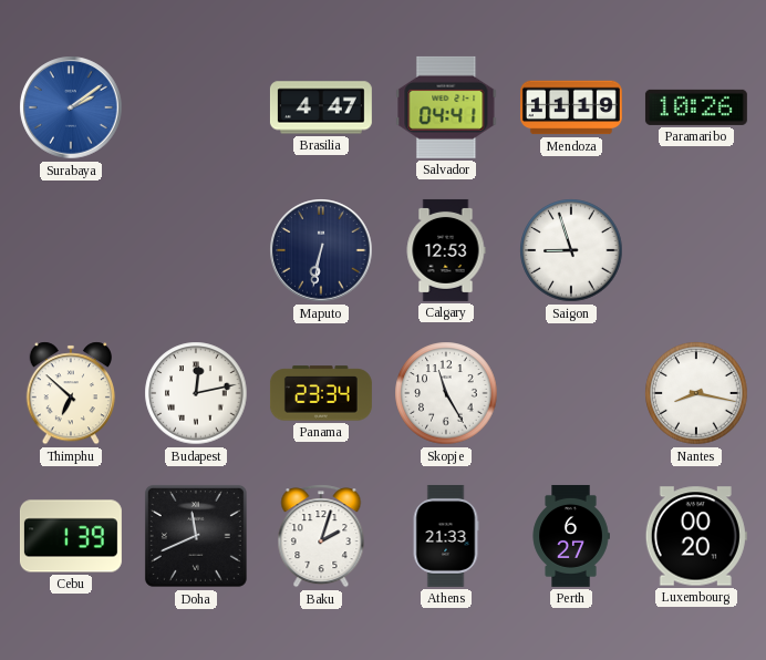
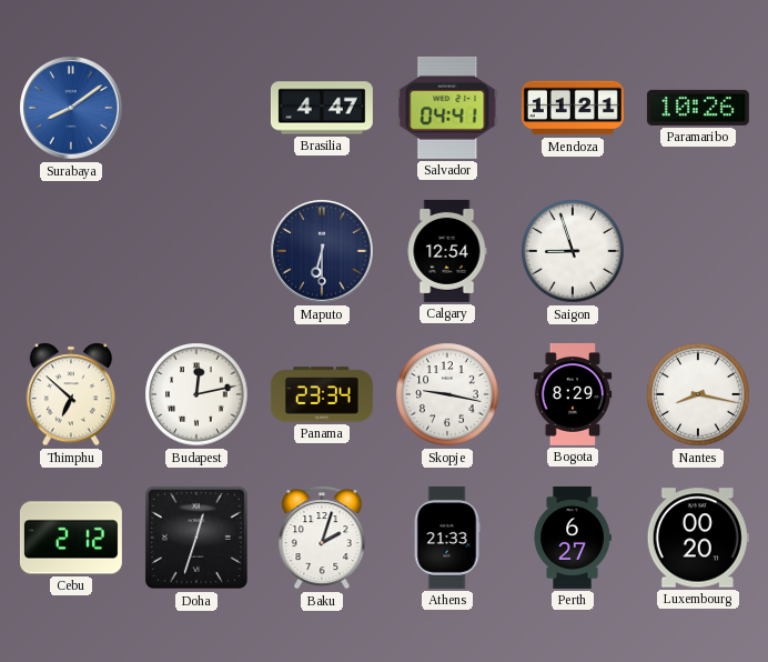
Surabaya: 2:09 -> 8:09
Mendoza: 11:19 -> 11:21
Maputo: 6:32 -> 6:30
Calgary: 12:53 -> 12:54
Skopje: 11:25 -> 9:17
Bogota: none -> 8:29
Cebu: 1:39 -> 2:12
Doha: 11:41 -> 12:33
